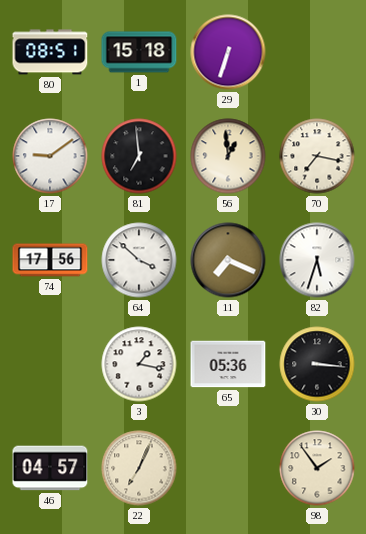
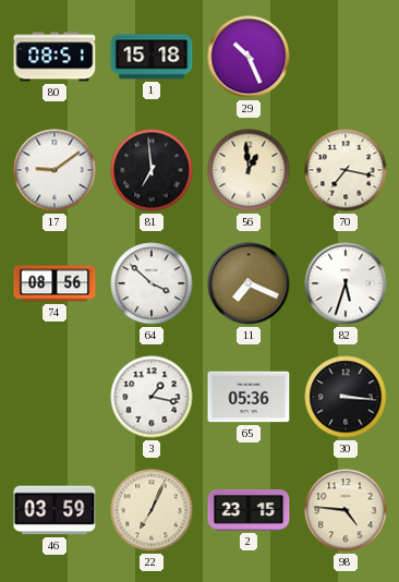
29: 6:33 -> 10:26
74: 17:56 -> 08:56
46: 04:57 -> 03:59
2: none -> 23:15
98: 1:54 -> 4:46
